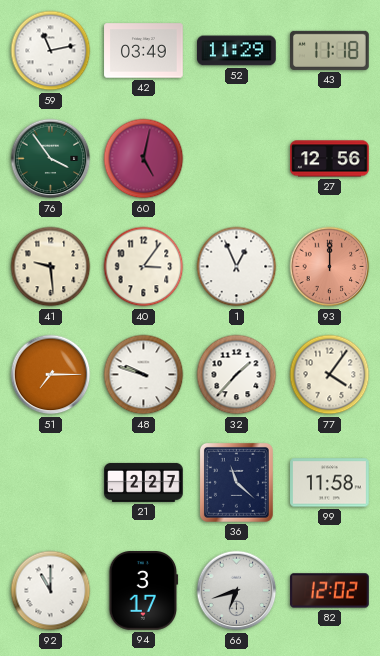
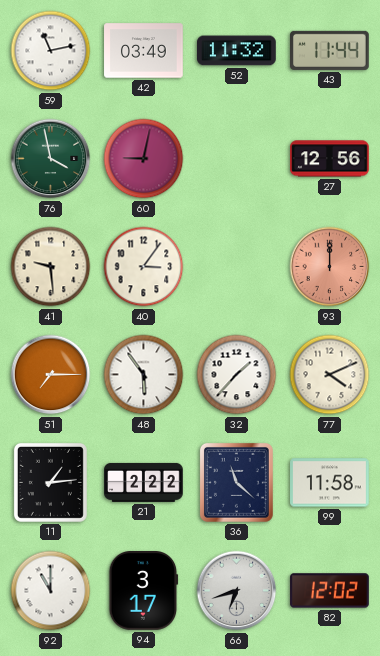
52: 11:29 -> 11:32
43: 11:18 -> 11:44
76: 3:54 -> 3:58
60: 5:02 -> 9:02
1: 12:56 -> none
48: 9:48 -> 5:54
77: 4:06 -> 4:11
11: none -> 1:14
21: 2:27 -> 2:22
